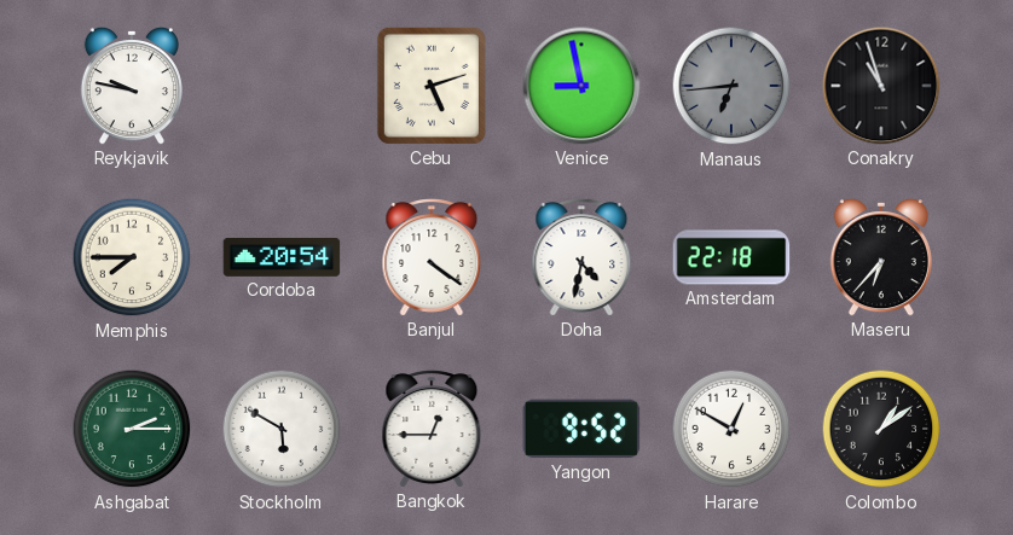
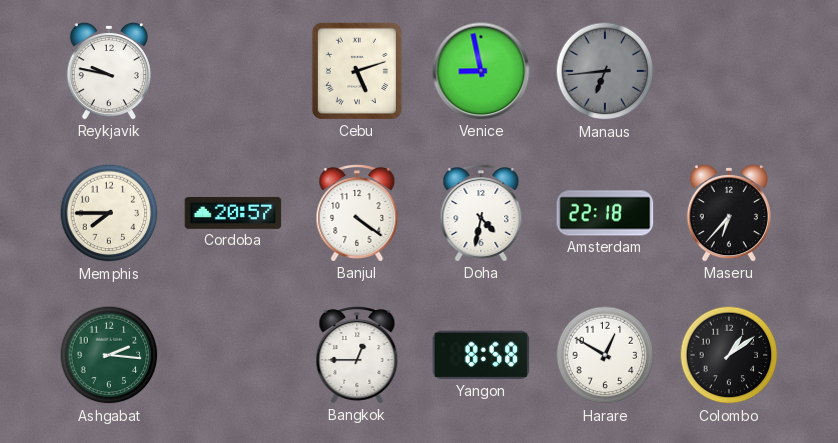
Conakry: 10:57 -> none
Cordoba: 20:54 -> 20:57
Ashgabat: 2:15 -> 2:16
Stockholm: 5:50 -> none
Yangon: 9:52 -> 8:58
